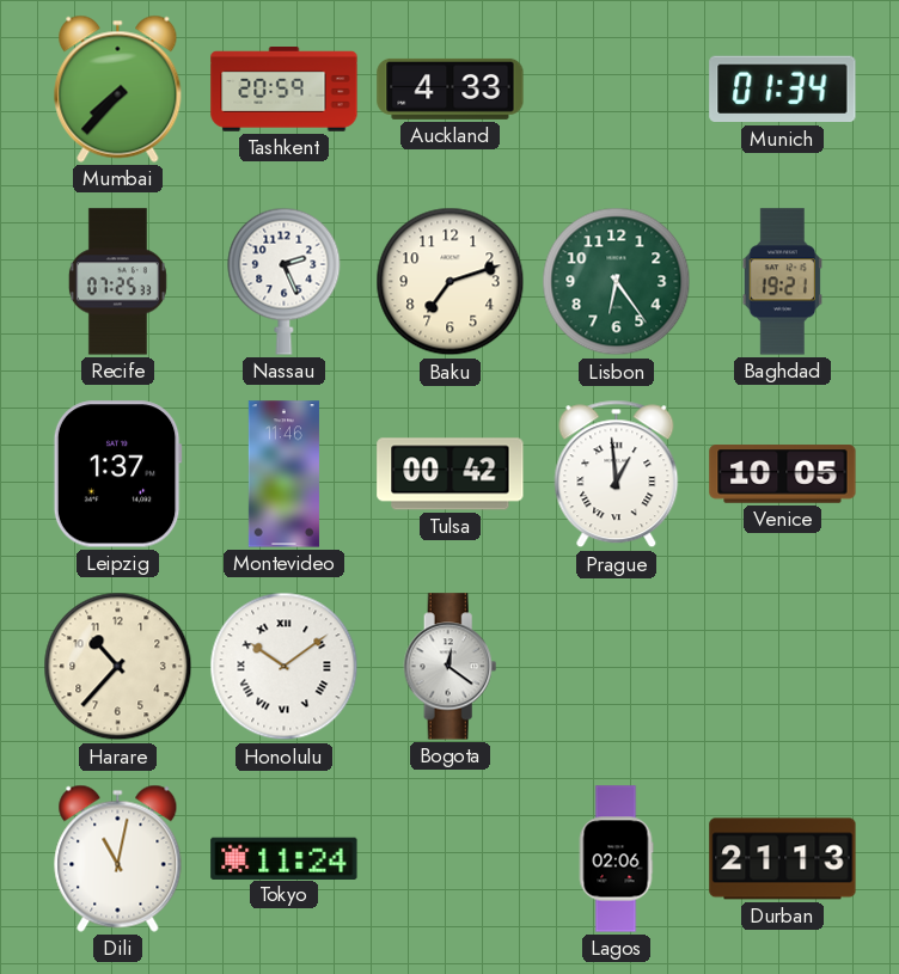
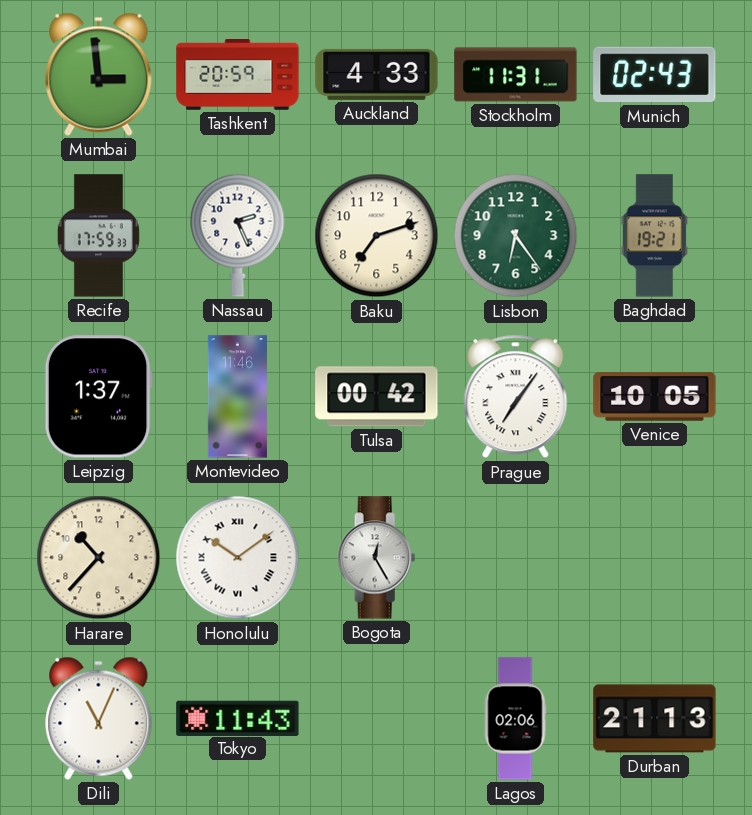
Mumbai: 7:37 -> 2:59
Stockholm: none -> 11:31
Munich: 01:34 -> 02:43
Recife: 07:25 -> 17:59
Prague: 12:59 -> 7:06
Bogota: 12:21 -> 12:25
Dili: 11:02 -> 11:04
Tokyo: 11:24 -> 11:43
